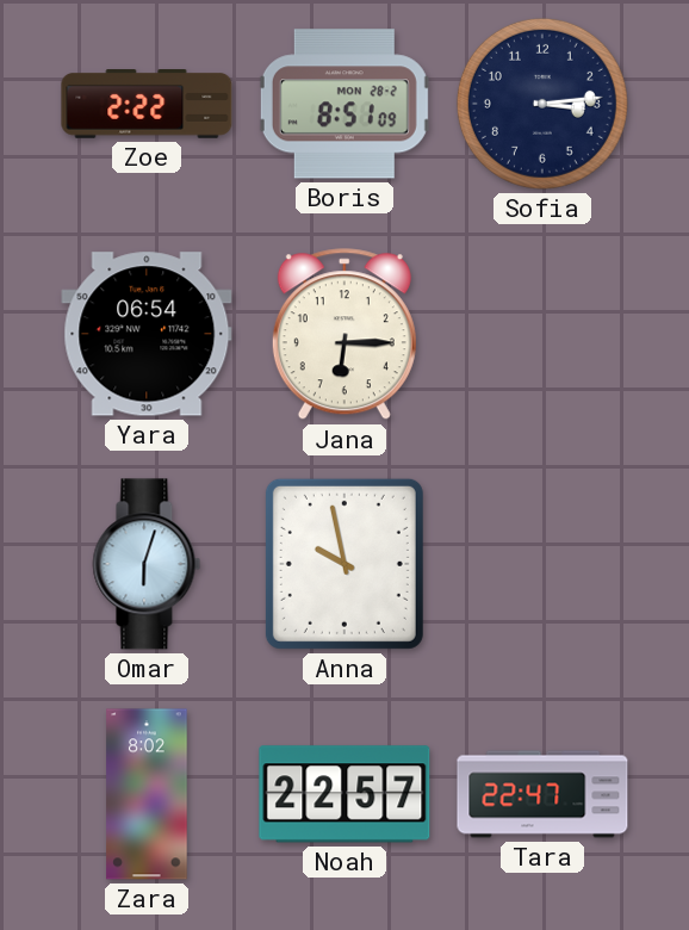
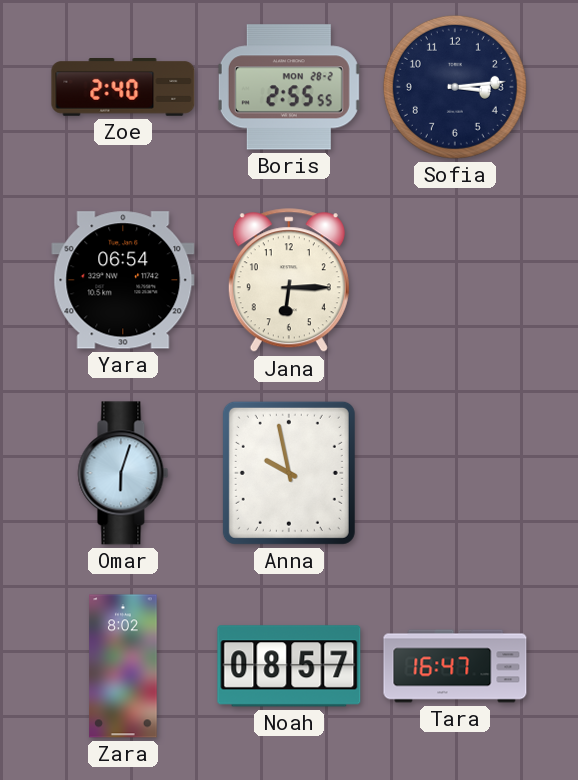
Zoe: 2:22 -> 2:40
Boris: 8:51 -> 2:55
Noah: 22:57 -> 08:57
Tara: 22:47 -> 16:47
